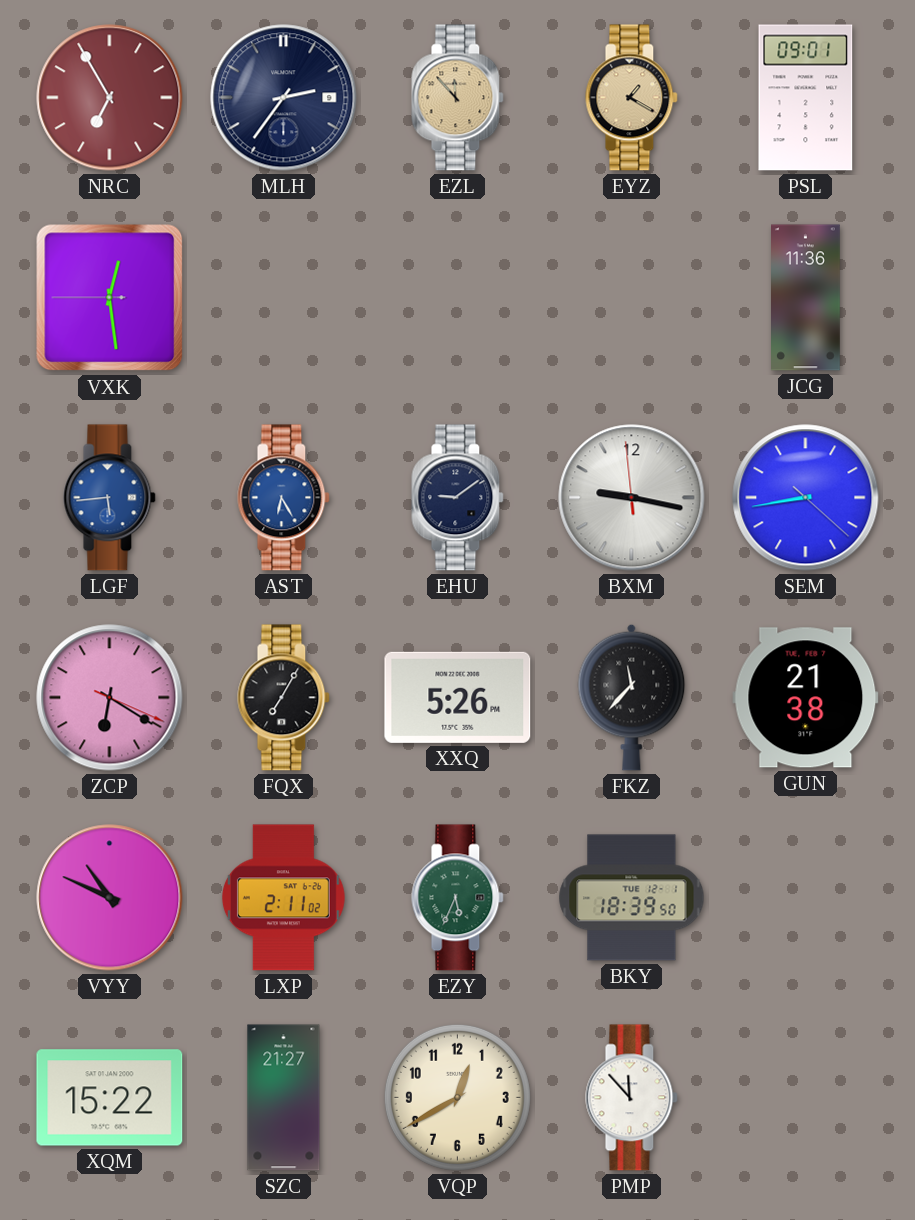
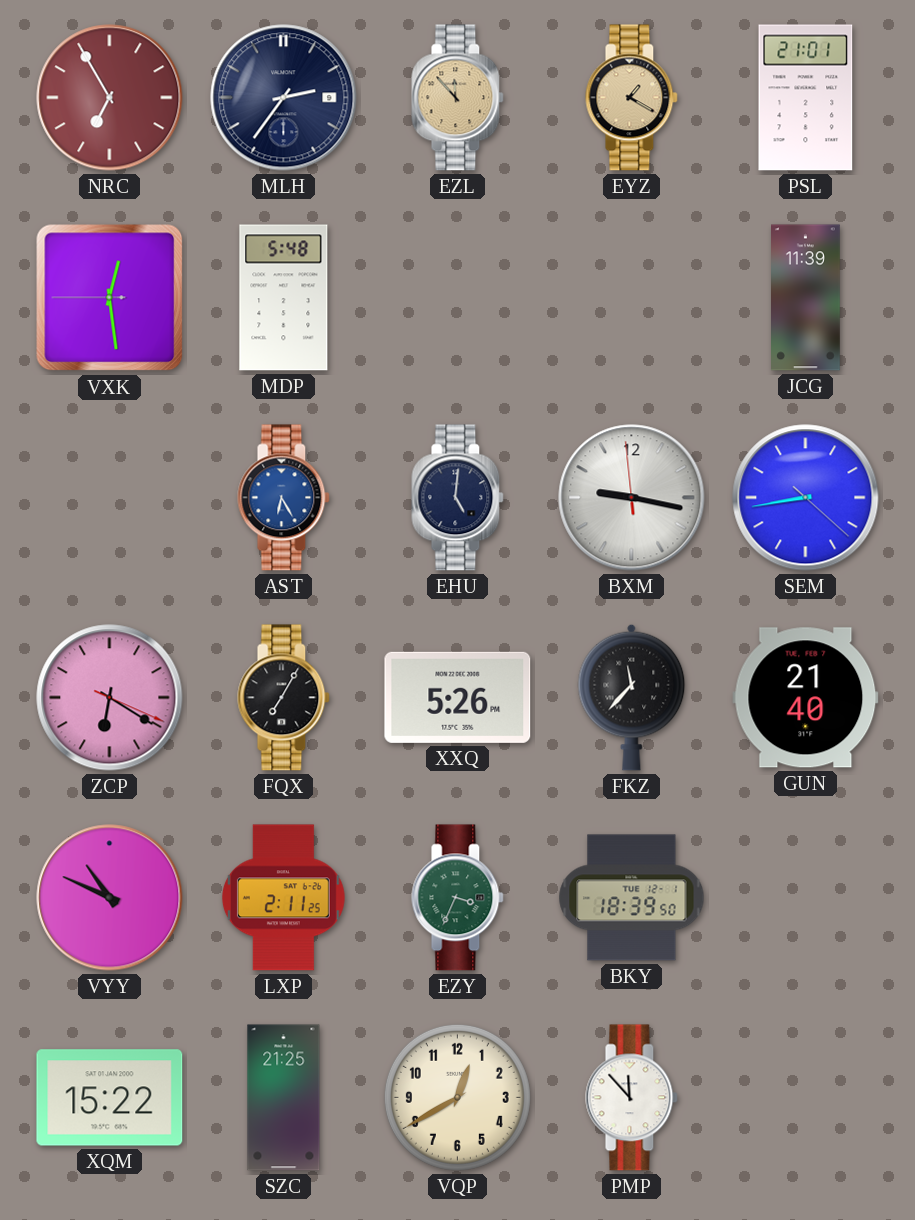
PSL: 09:01 -> 21:01
MDP: none -> 5:48
JCG: 11:36 -> 11:39
LGF: 5:44 -> none
EHU: 9:09 -> 5:01
GUN: 21:38 -> 21:40
LXP: 2:11:02 -> 2:11:25
EZY: 5:34 -> 3:34
SZC: 21:27 -> 21:25
